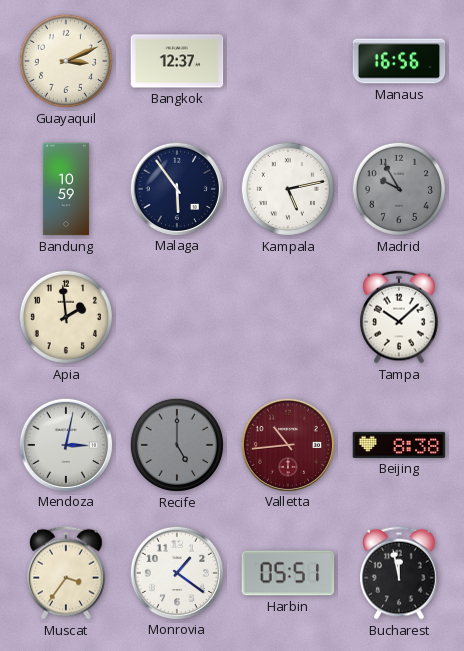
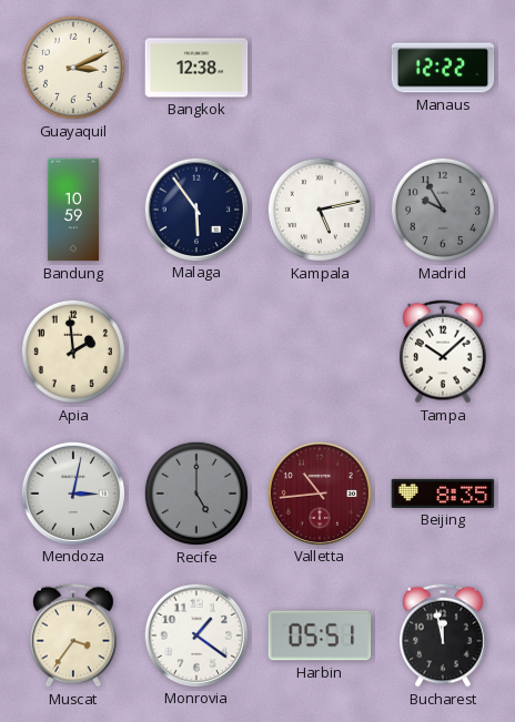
Bangkok: 12:37 -> 12:38
Manaus: 16:56 -> 12:22
Beijing: 8:38 -> 8:35
